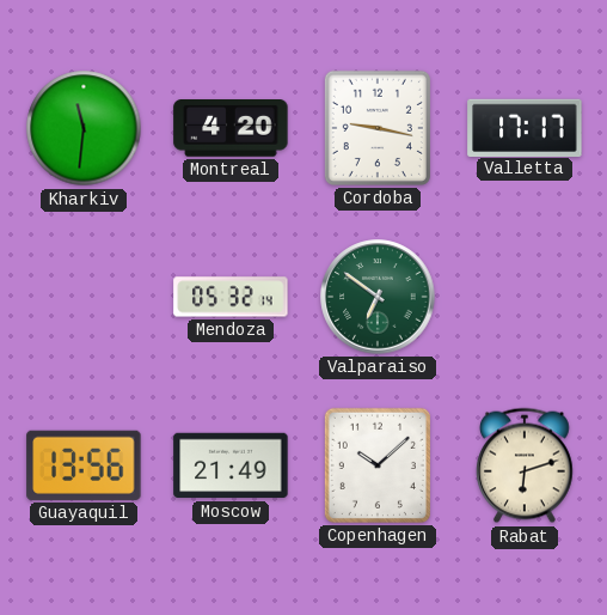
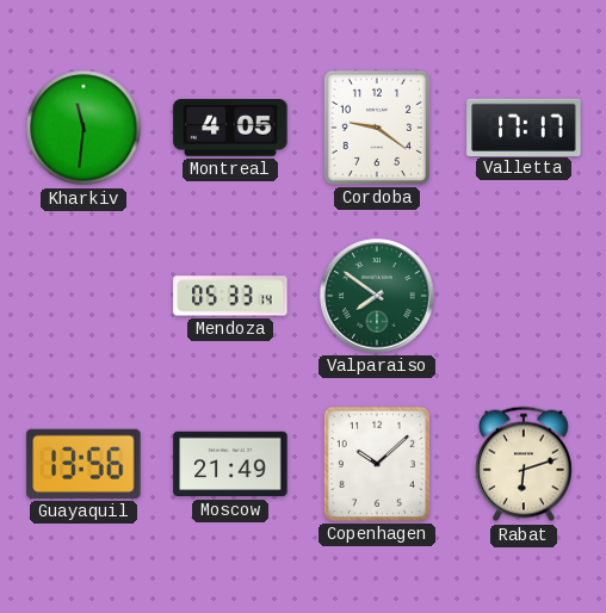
Montreal: 4:20 -> 4:05
Cordoba: 9:17 -> 9:21
Mendoza: 05:32 -> 05:33
Valparaiso: 6:51 -> 7:51
